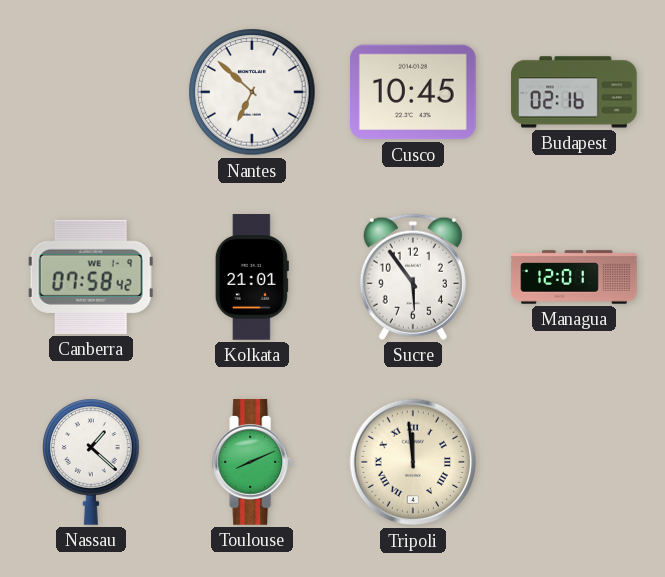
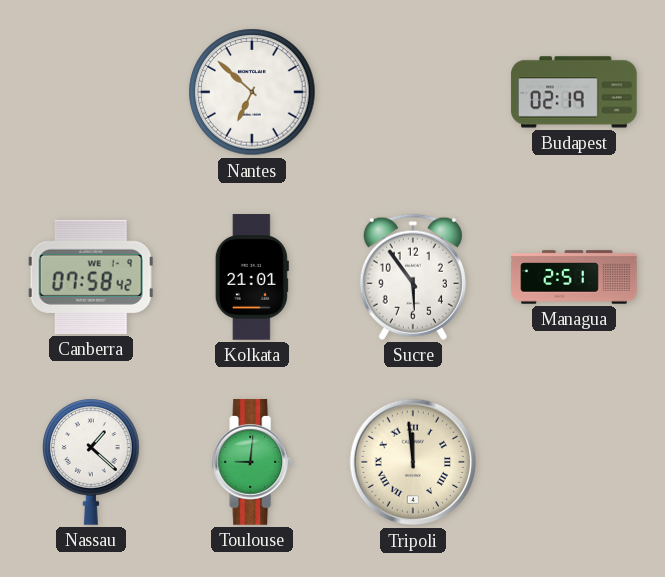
Cusco: 10:45 -> none
Budapest: 02:16 -> 02:19
Managua: 12:01 -> 2:51
Toulouse: 8:11 -> 9:01
